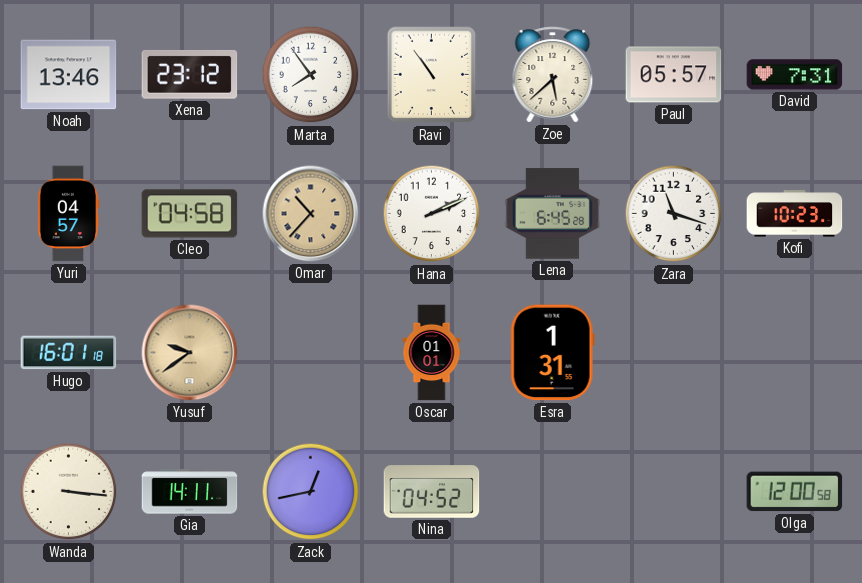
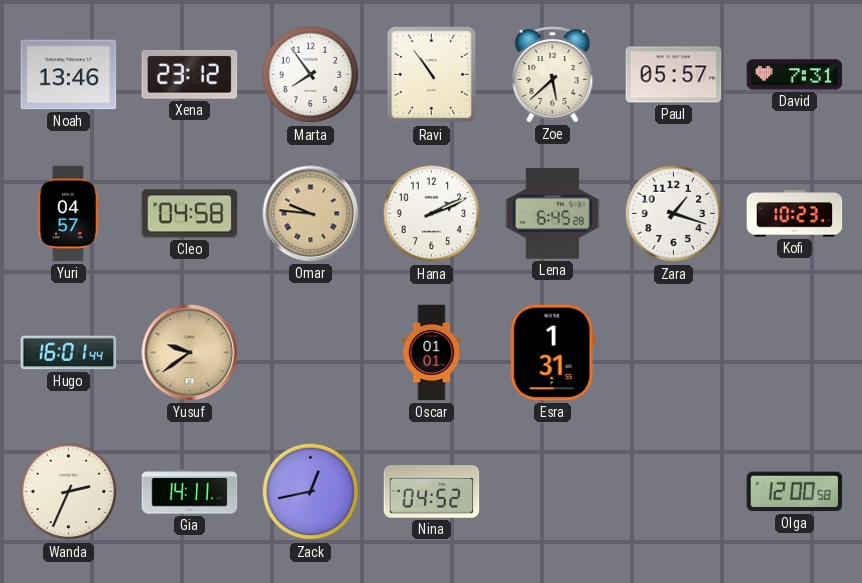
Omar: 10:37 -> 9:46
Zara: 11:18 -> 1:18
Hugo: 16:01:18 -> 16:01:44
Wanda: 3:16 -> 2:34
